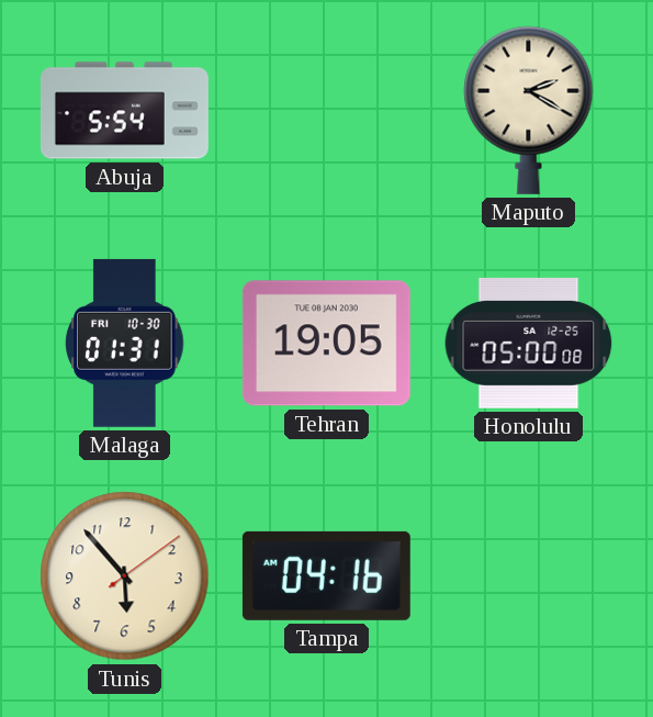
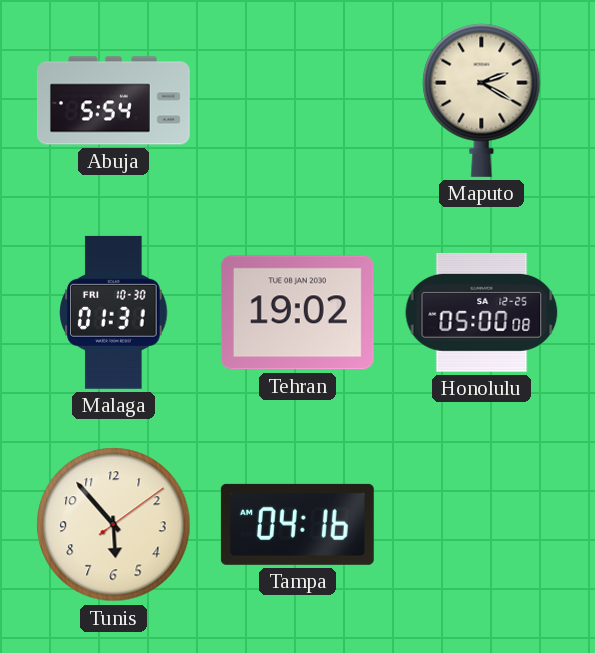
Tehran: 19:05 -> 19:02
